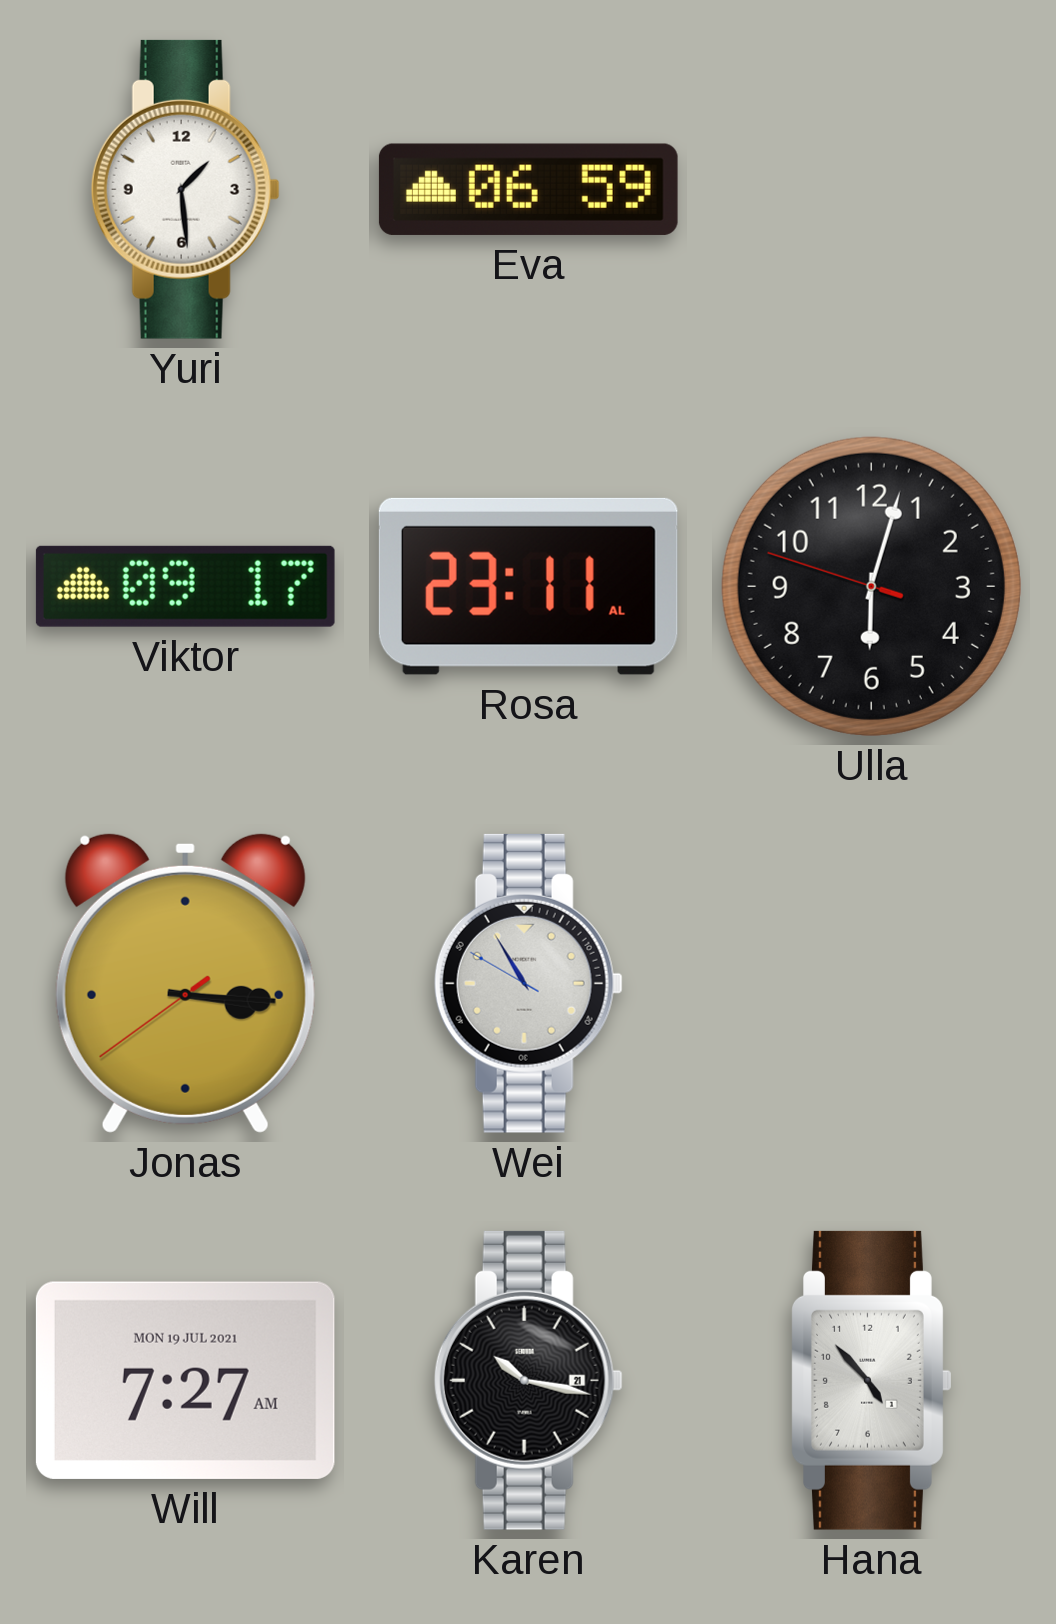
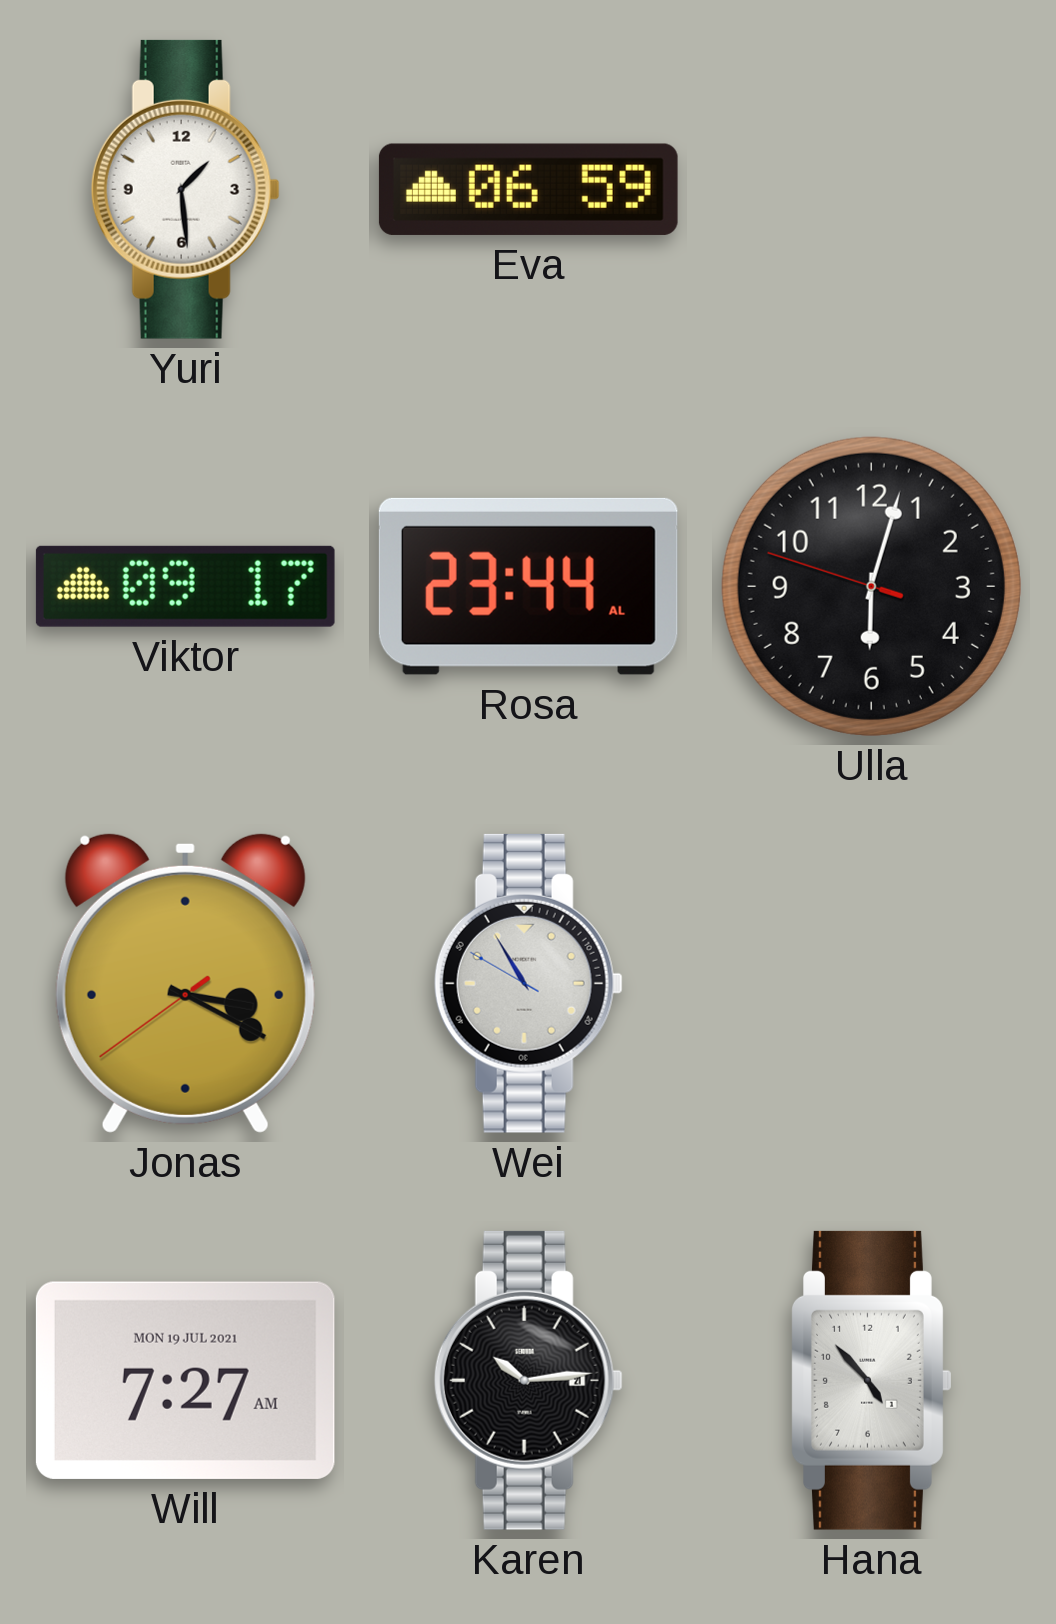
Rosa: 23:11 -> 23:44
Jonas: 3:15 -> 3:19
Karen: 10:17 -> 10:14
